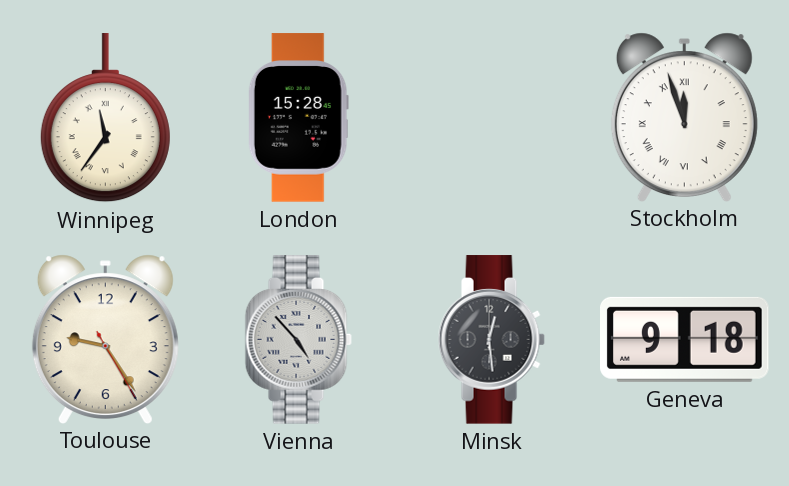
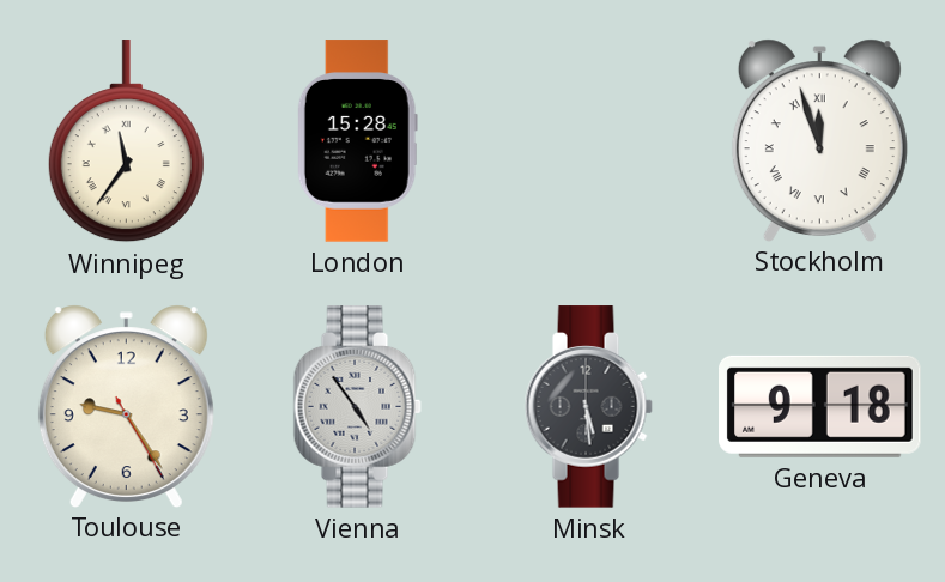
Vienna: 4:53 -> 4:54
Minsk: 12:29 -> 5:29
